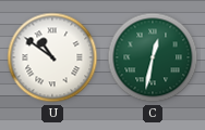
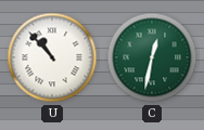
U: 10:51 -> 10:53
